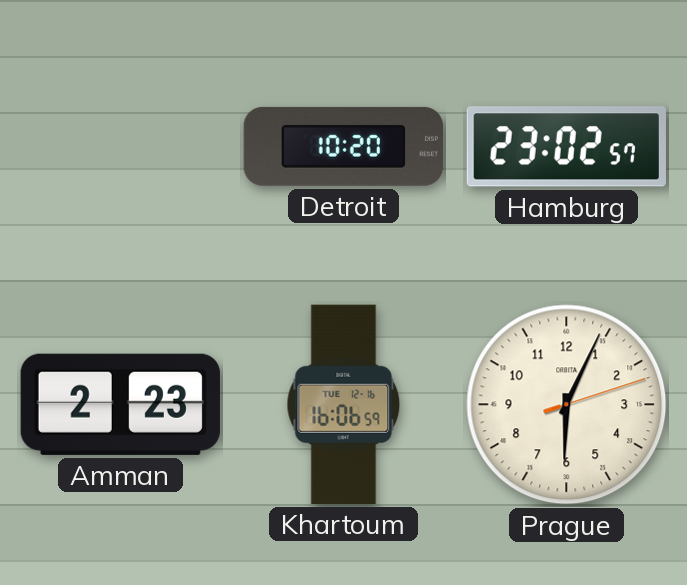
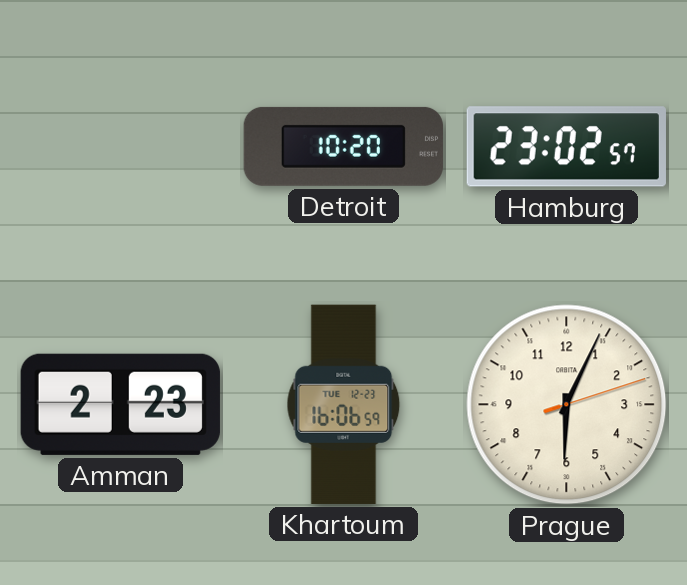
Khartoum date: TUE 12-16 -> TUE 12-23
